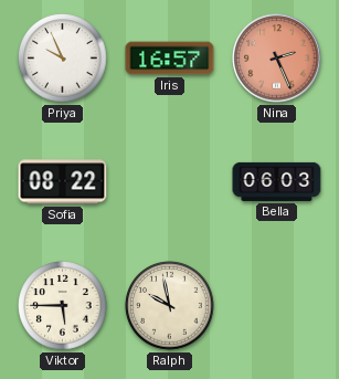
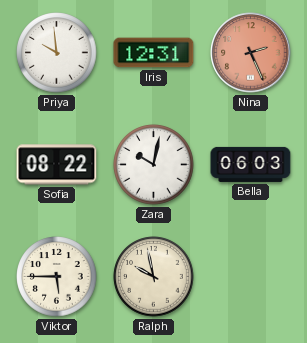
Priya: 9:56 -> 9:59
Iris: 16:57 -> 12:31
Zara: none -> 10:02
